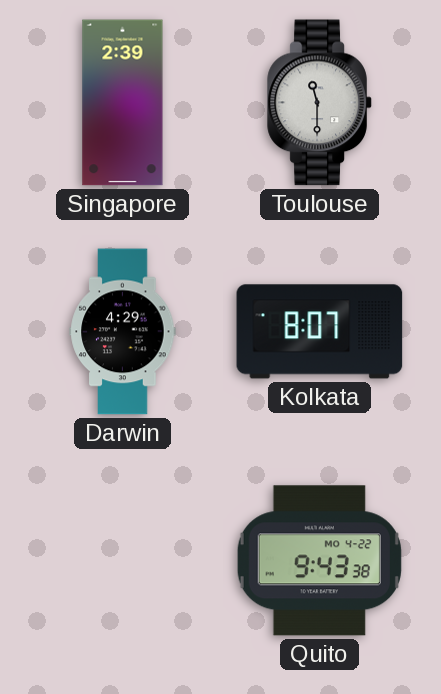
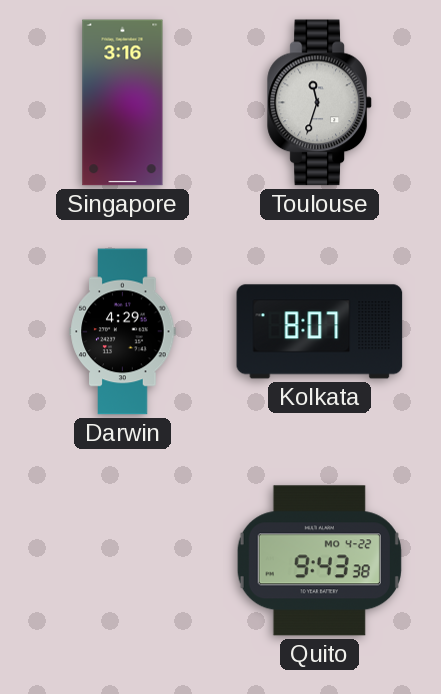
Singapore: 2:39 -> 3:16
Toulouse: 11:30 -> 11:33
